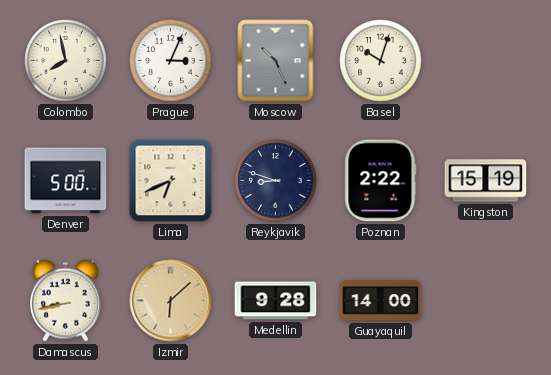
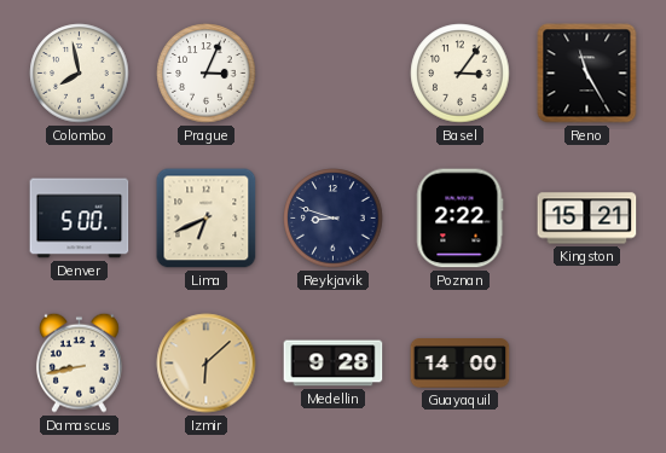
Moscow: 10:26 -> none
Basel: 10:03 -> 3:06
Reno: none -> 11:25
Kingston: 15:19 -> 15:21
